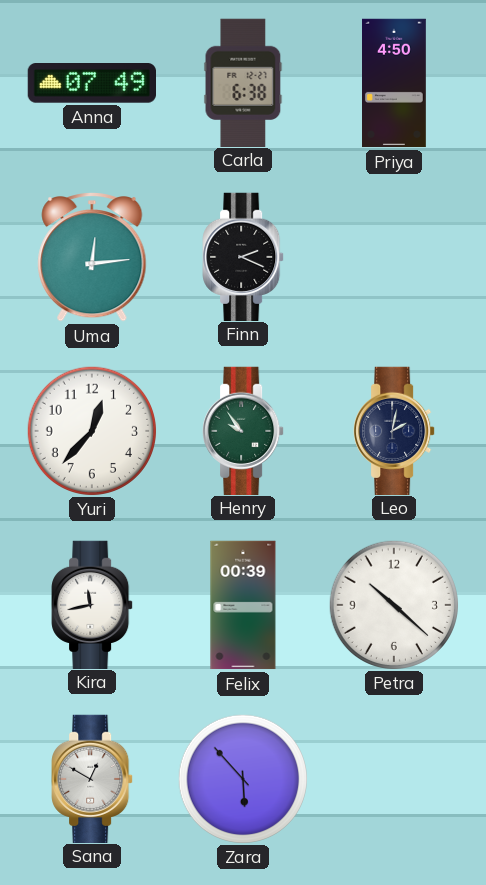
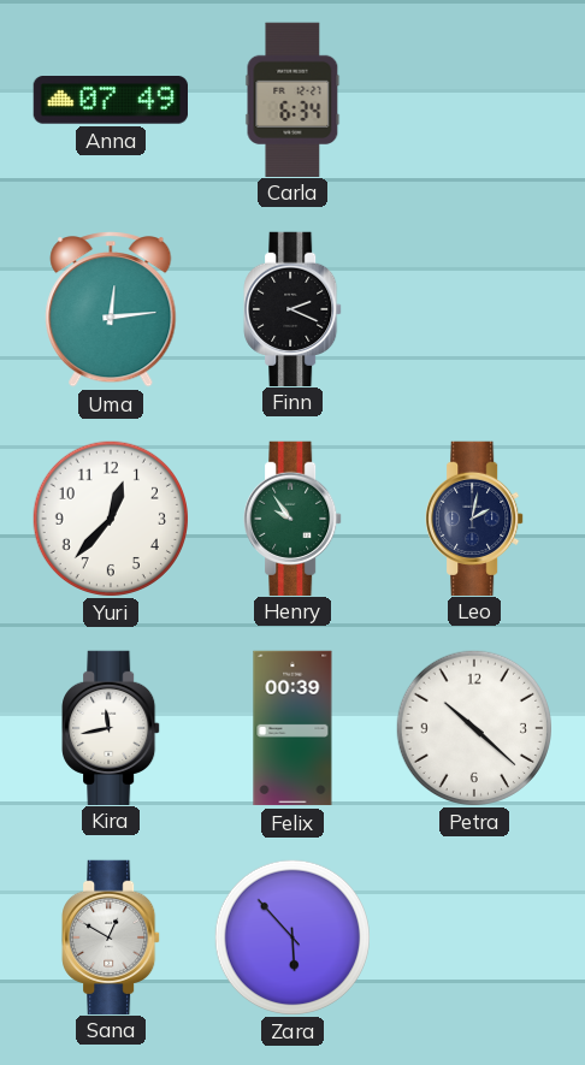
Carla: 6:38 -> 6:34
Priya: 4:50 -> none
